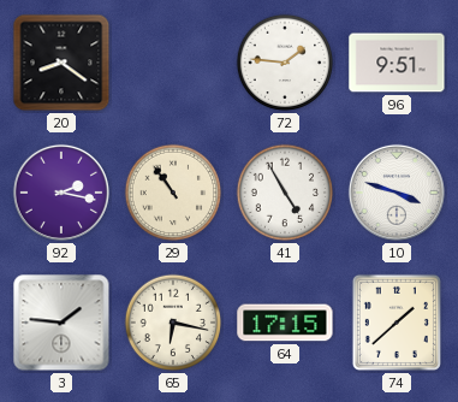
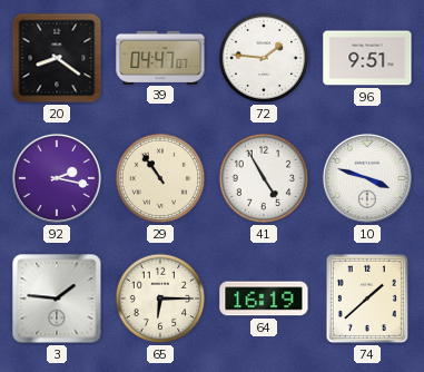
39: none -> 04:47
65: 6:17 -> 6:15
64: 17:15 -> 16:19
